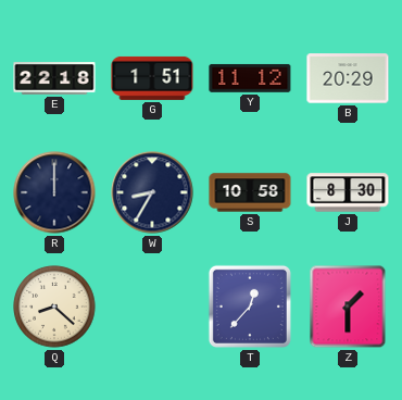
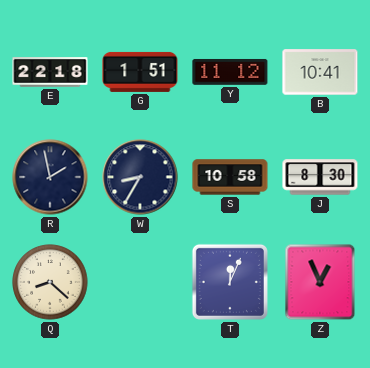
B: 20:29 -> 10:41
R: 12:00 -> 1:58
T: 12:37 -> 12:04
Z: 1:30 -> 12:56
